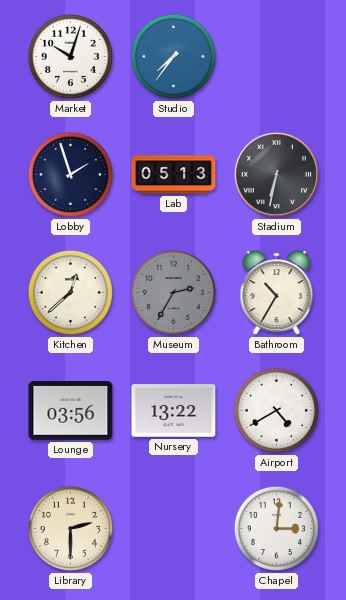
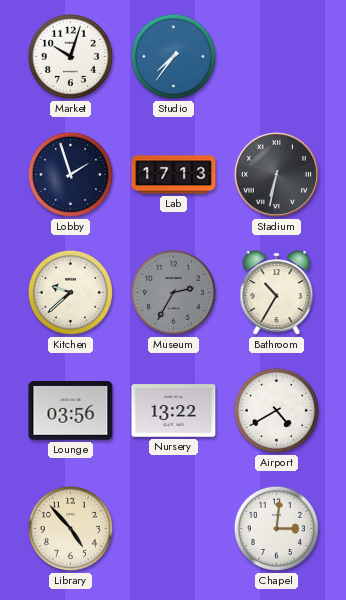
Lab: 05:13 -> 17:13
Kitchen: 12:38 -> 9:38
Library: 2:30 -> 4:53
